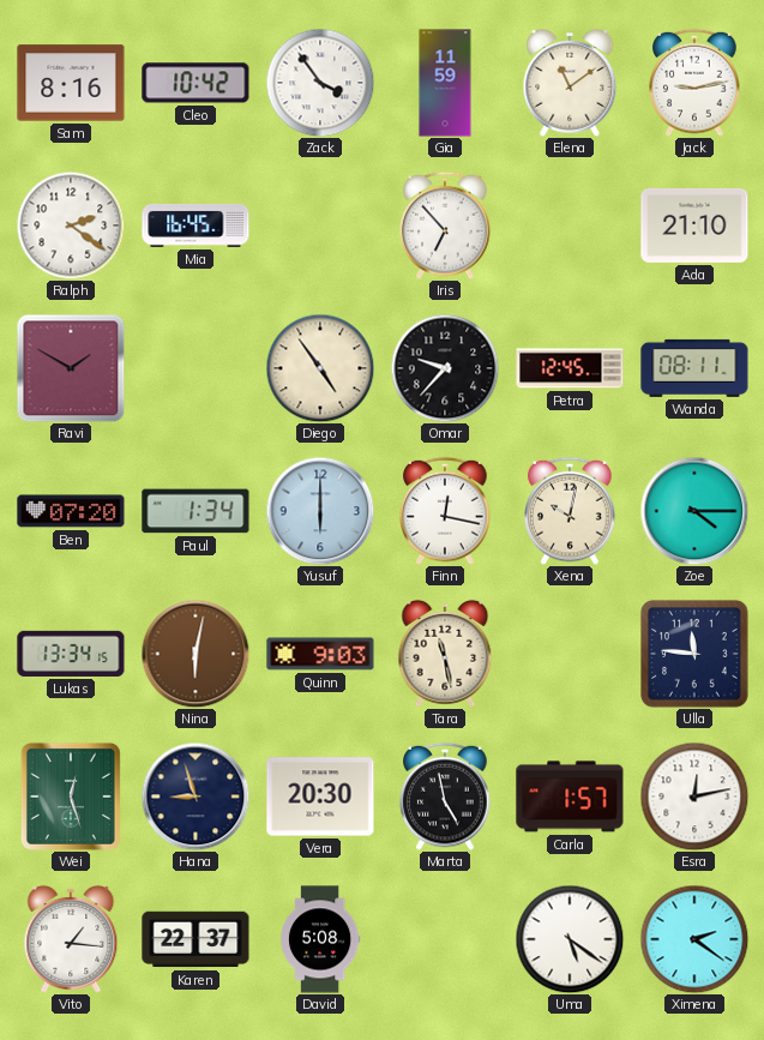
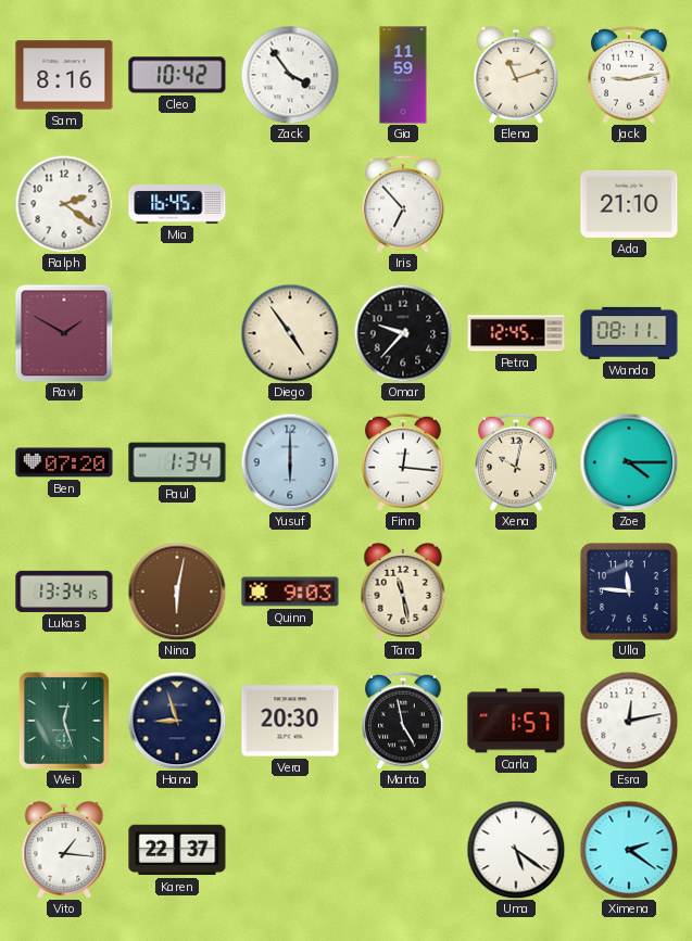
Elena: 11:09 -> 11:12
Finn: 12:17 -> 12:16
David: 5:08 -> none
